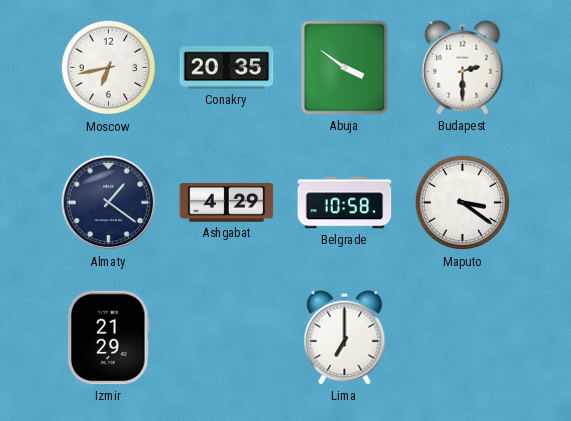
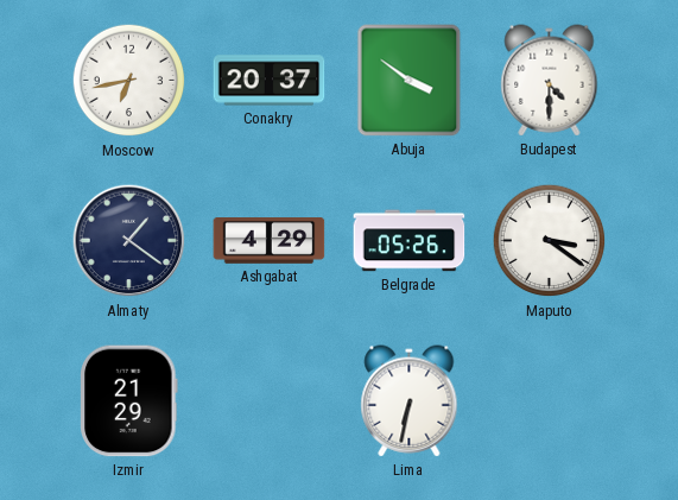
Conakry: 20:35 -> 20:37
Budapest: 2:30 -> 4:30
Belgrade: 10:58 -> 05:26
Lima: 7:00 -> 6:32
